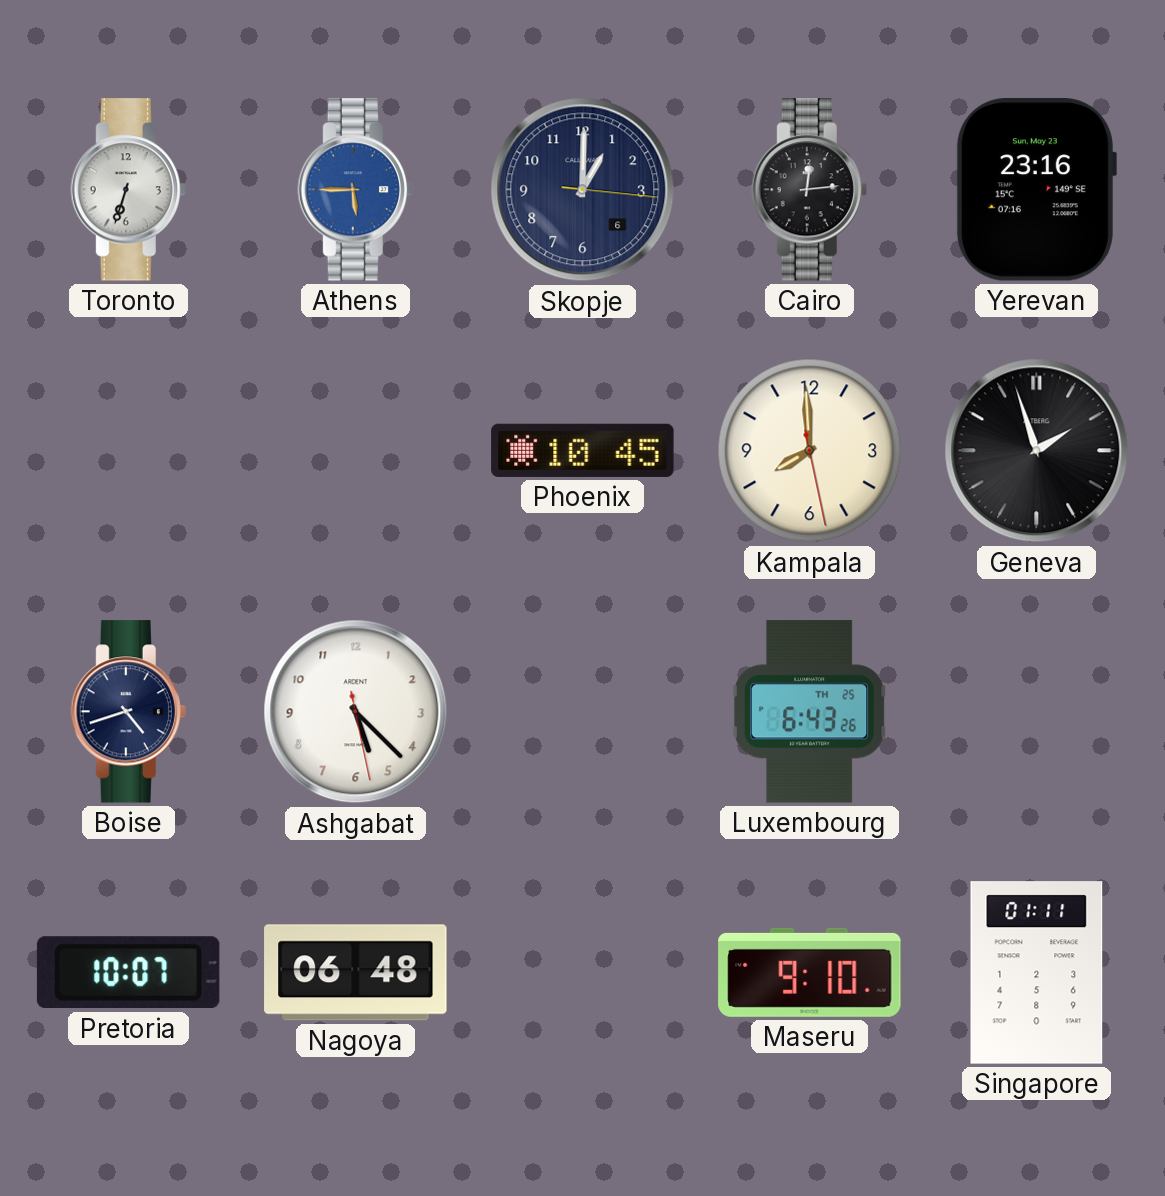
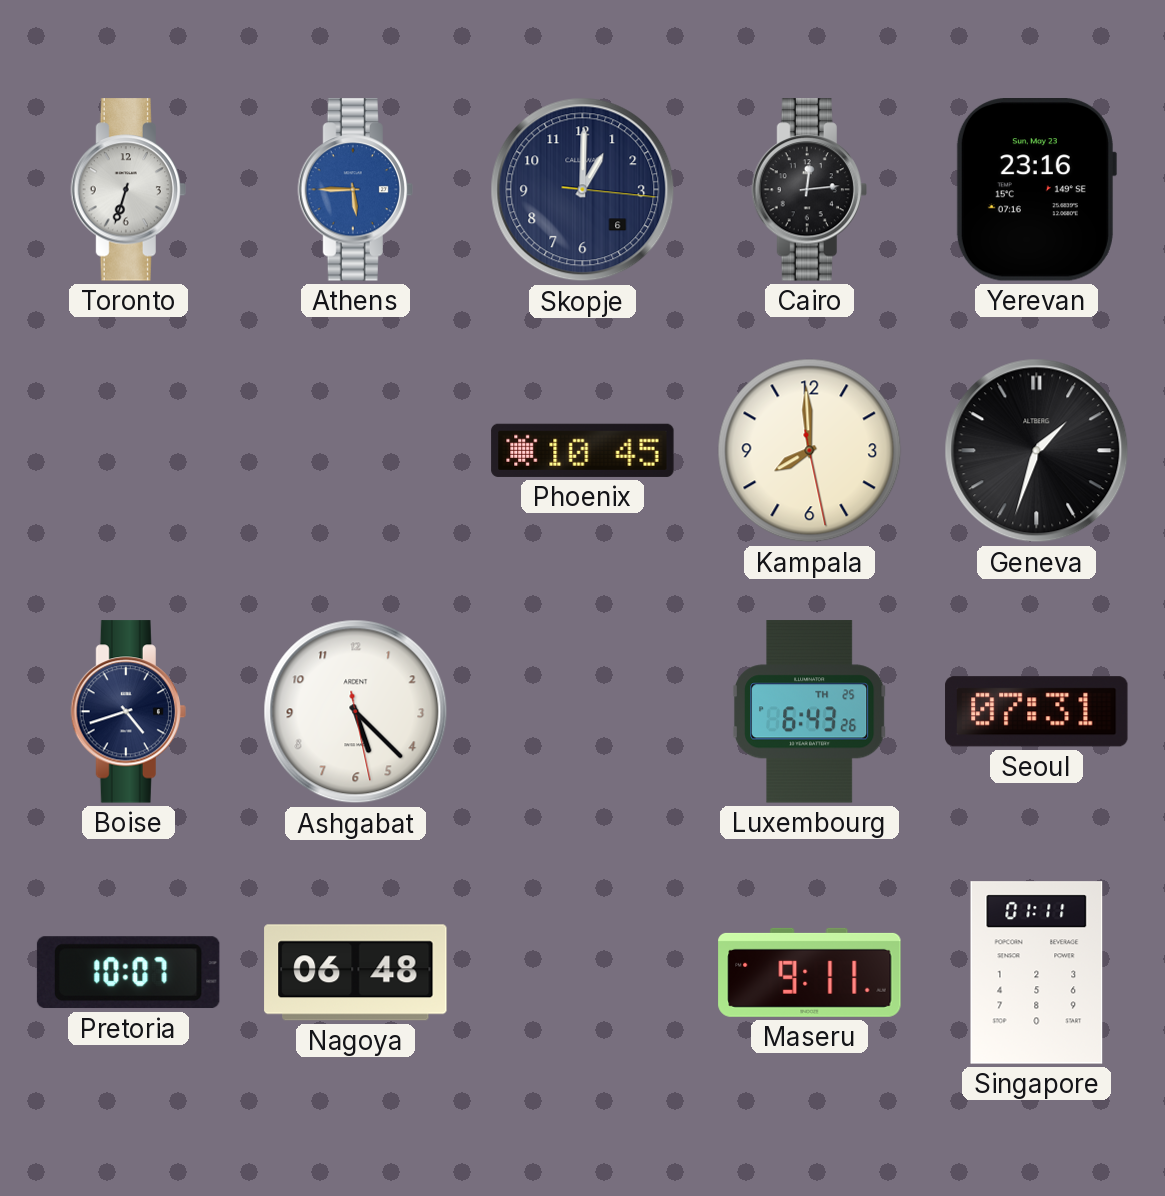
Geneva: 1:57 -> 1:33
Seoul: none -> 07:31
Maseru: 9:10 -> 9:11
